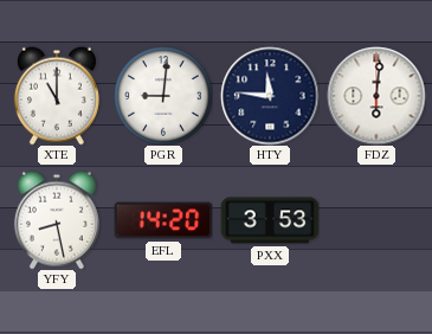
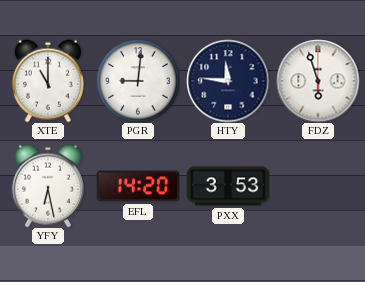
FDZ: 6:01 -> 5:57
YFY: 8:28 -> 6:28
